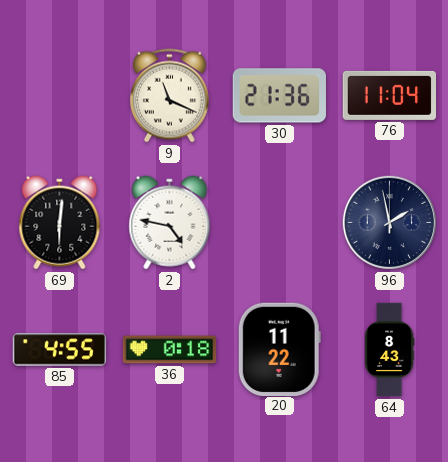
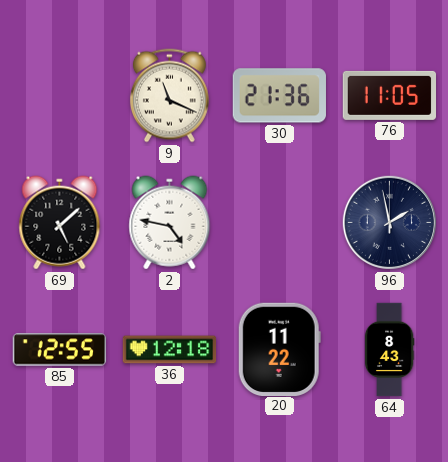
76: 11:04 -> 11:05
69: 6:01 -> 5:08
85: 4:55 -> 12:55
36: 0:18 -> 12:18
